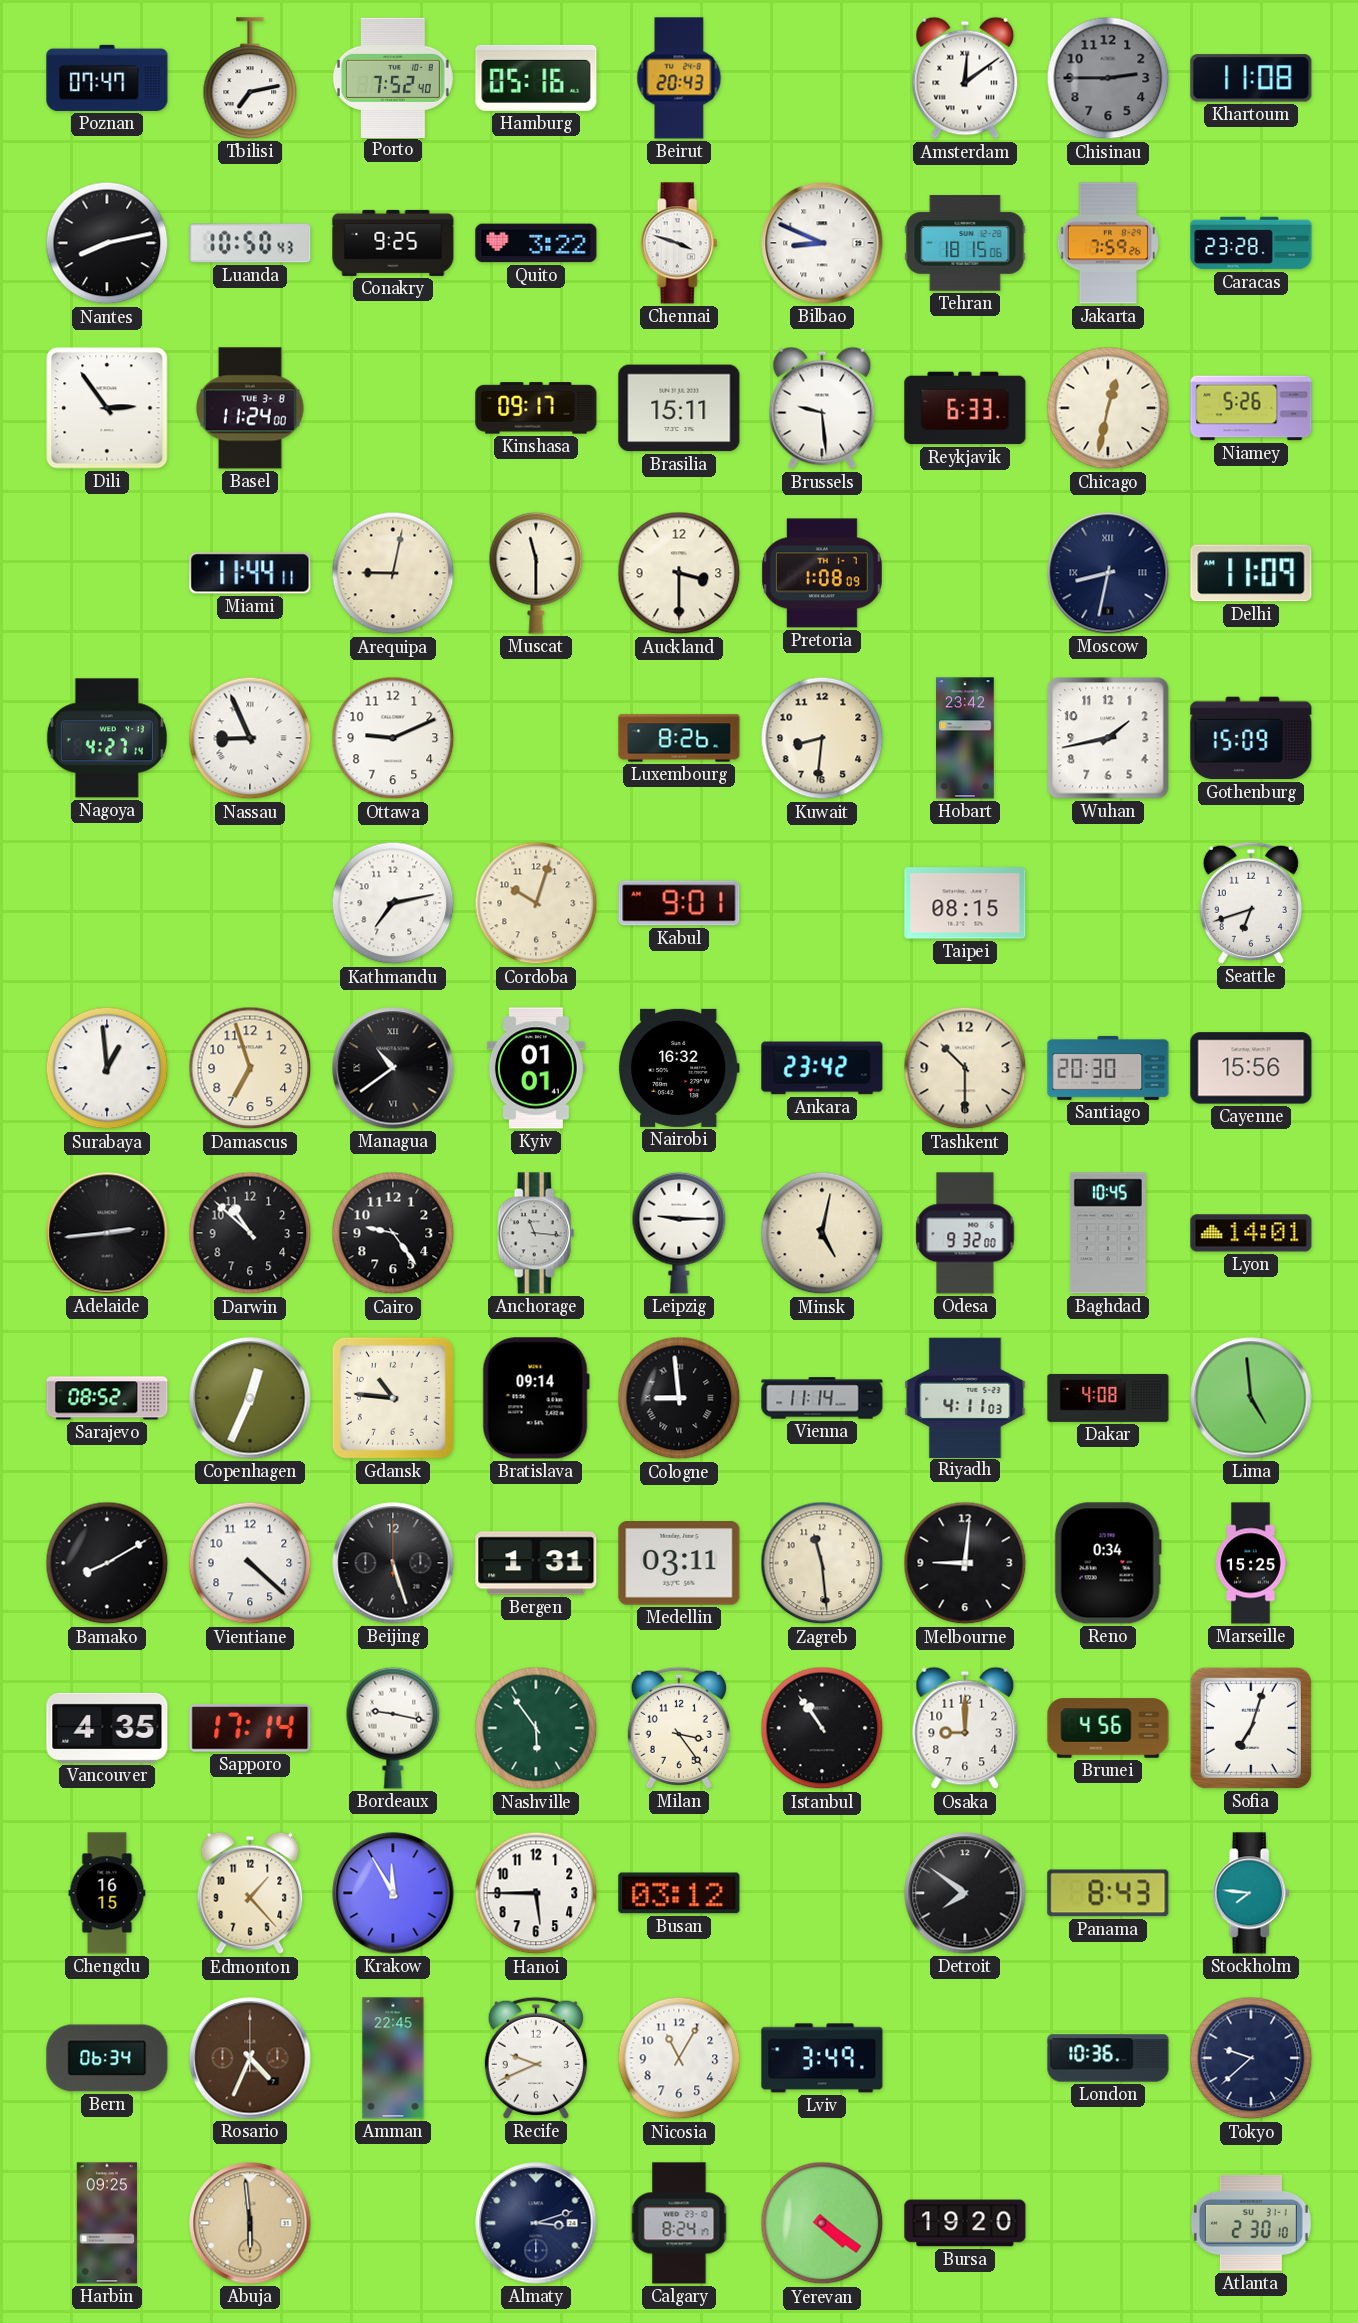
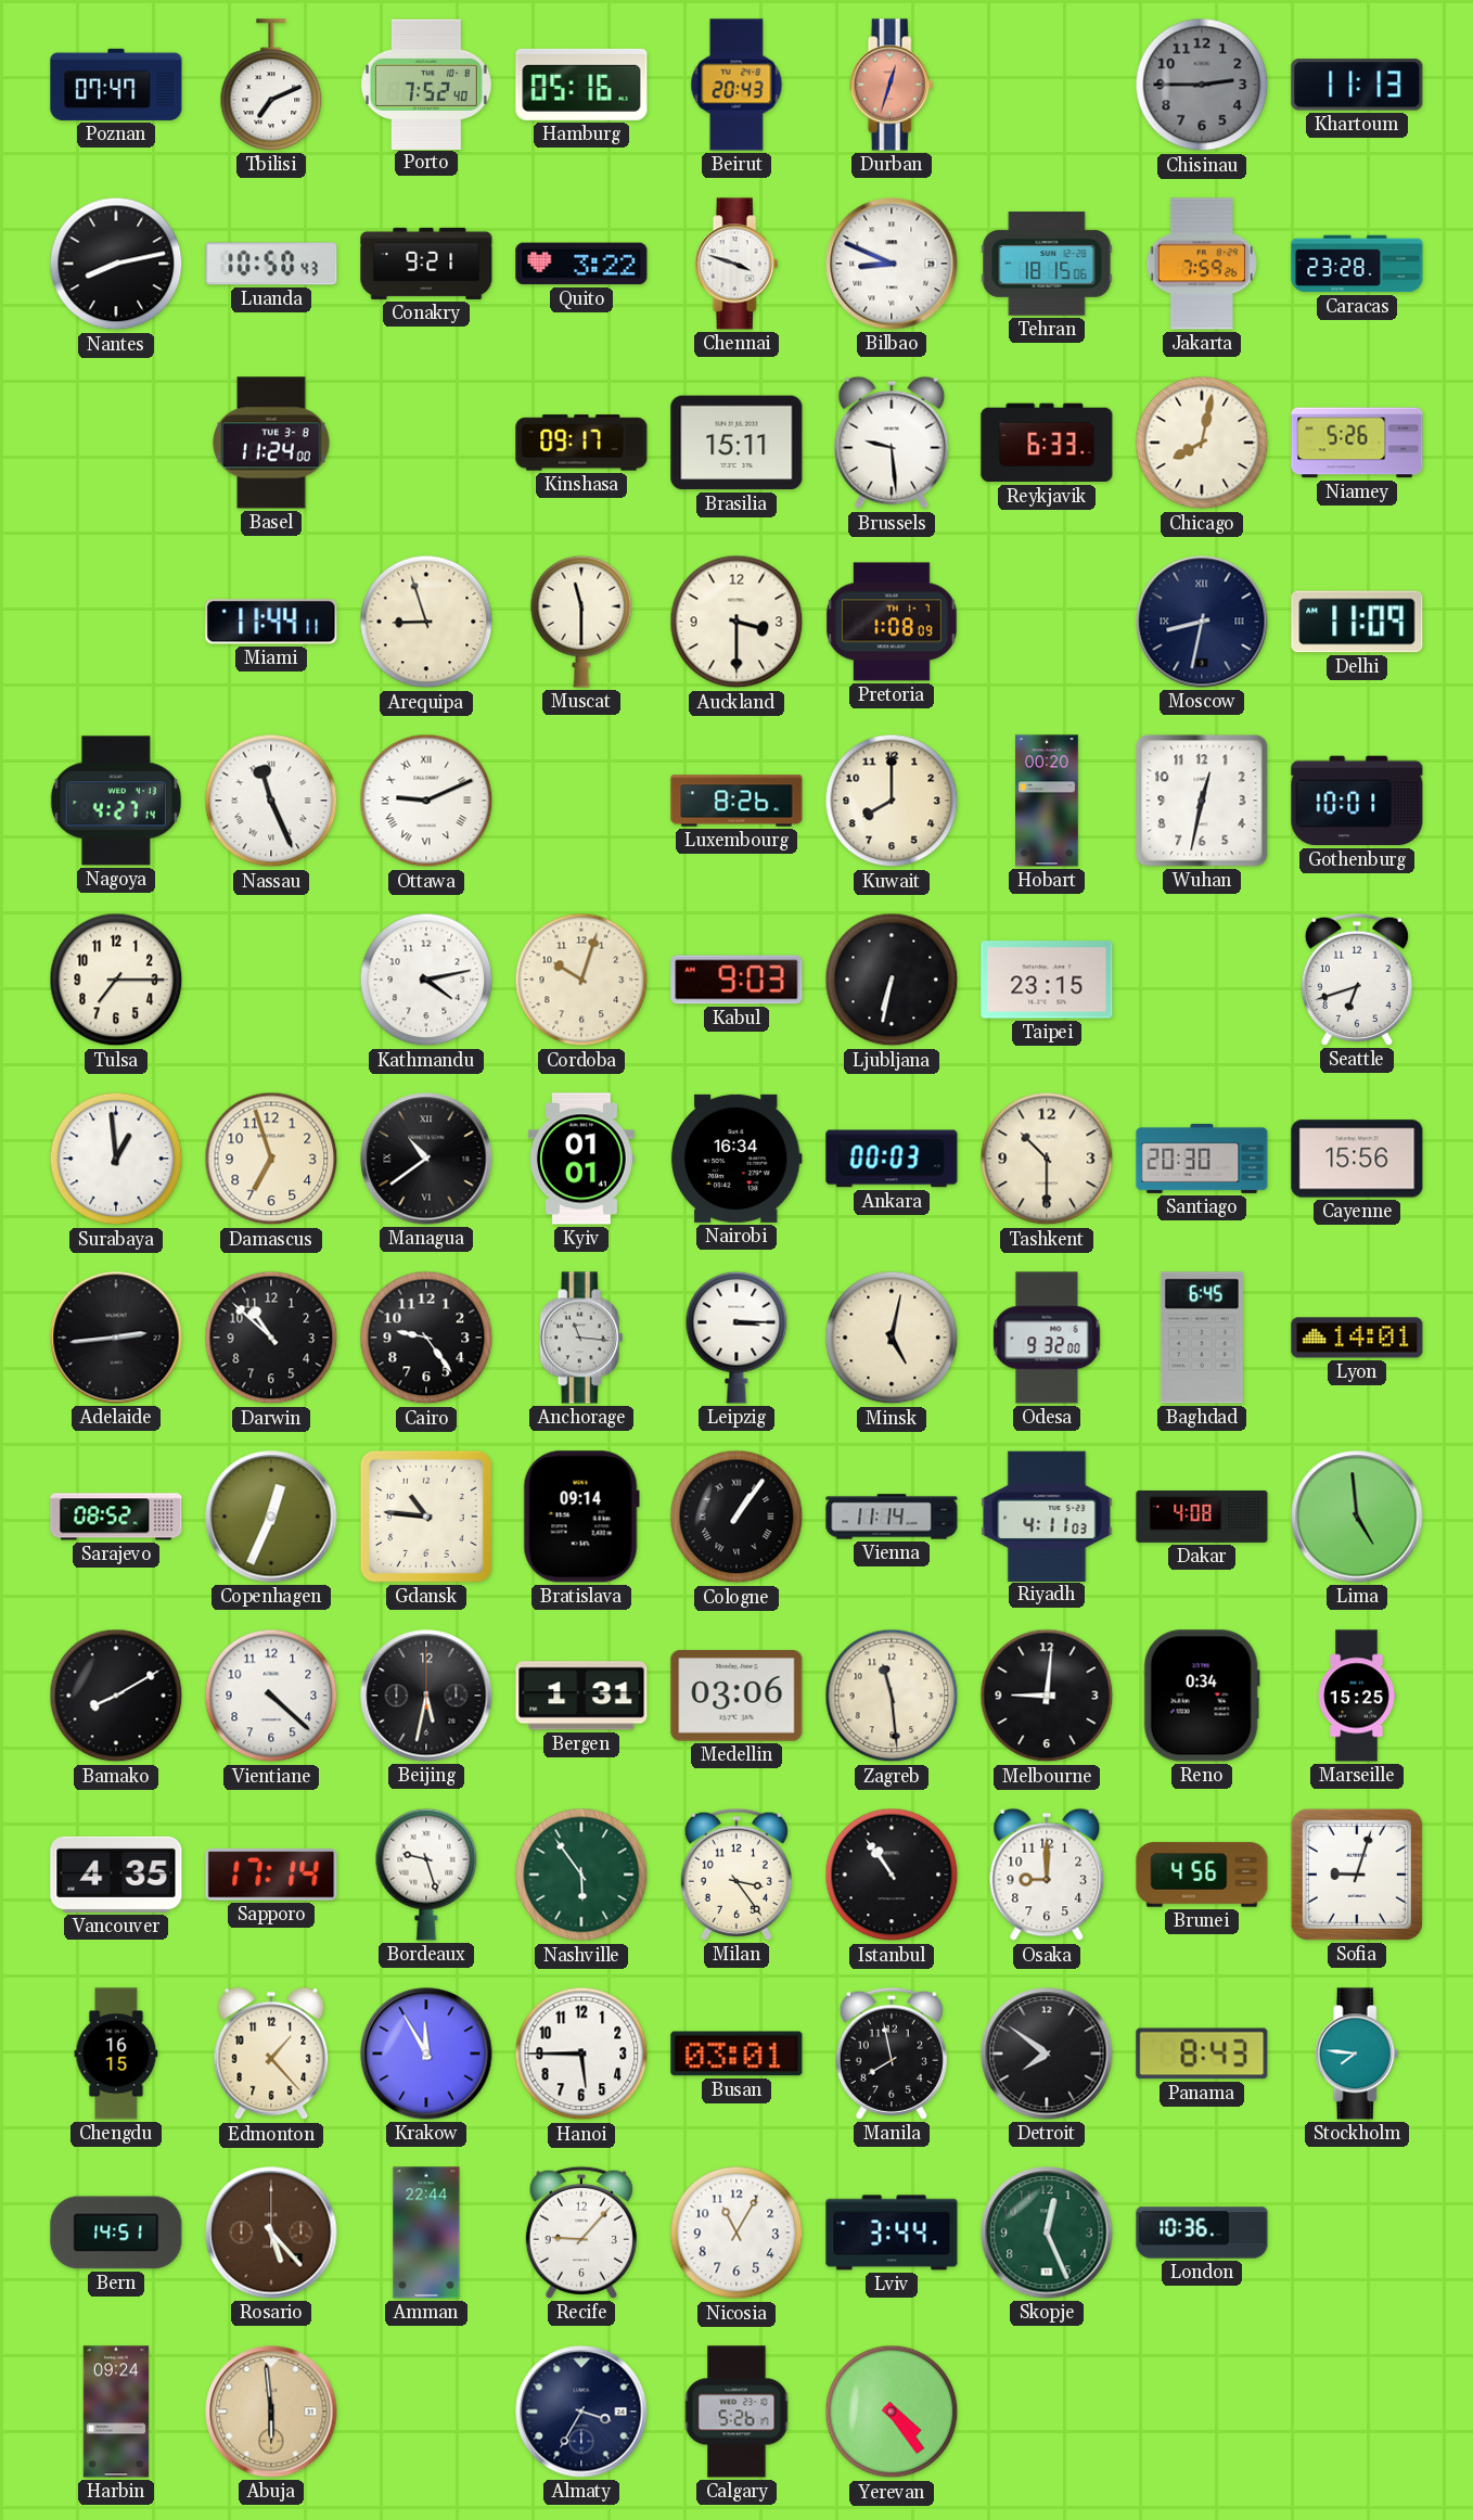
Tbilisi: 7:13 -> 7:11
Durban: none -> 12:33
Amsterdam: 12:09 -> none
Khartoum: 11:08 -> 11:13
Conakry: 9:25 -> 9:21
Dili: 2:54 -> none
Chicago: 12:32 -> 8:02
Arequipa: 9:02 -> 8:57
Nassau: 8:56 -> 11:26
Ottawa numerals: Arabic -> Roman
Kuwait: 8:31 -> 8:00
Hobart: 23:42 -> 00:20
Wuhan: 1:43 -> 12:32
Gothenburg: 15:09 -> 10:01
Tulsa: none -> 7:15
Kathmandu: 7:13 -> 4:13
Kabul: 9:01 -> 9:03
Ljubljana: none -> 6:32
Taipei: 08:15 -> 23:15
Nairobi: 16:32 -> 16:34
Ankara: 23:42 -> 00:03
Leipzig: 9:15 -> 3:15
Baghdad: 10:45 -> 6:45
Cologne: 8:59 -> 1:06
Beijing: 5:27 -> 5:32
Medellin: 03:11 -> 03:06
Bordeaux: 9:17 -> 9:27
Sofia: 7:03 -> 9:03
Busan: 03:12 -> 03:01
Manila: none -> 7:58
Bern: 06:34 -> 14:51
Rosario: 4:34 -> 5:23
Amman: 22:45 -> 22:44
Recife: 9:41 -> 9:07
Lviv: 3:49 -> 3:44
Skopje: none -> 12:26
Tokyo: 9:38 -> none
Harbin: 09:25 -> 09:24
Almaty: 3:12 -> 3:35
Calgary: 8:24 -> 5:26
Yerevan: 4:21 -> 4:24
Bursa: 19:20 -> none
Atlanta: 2:30 -> none
